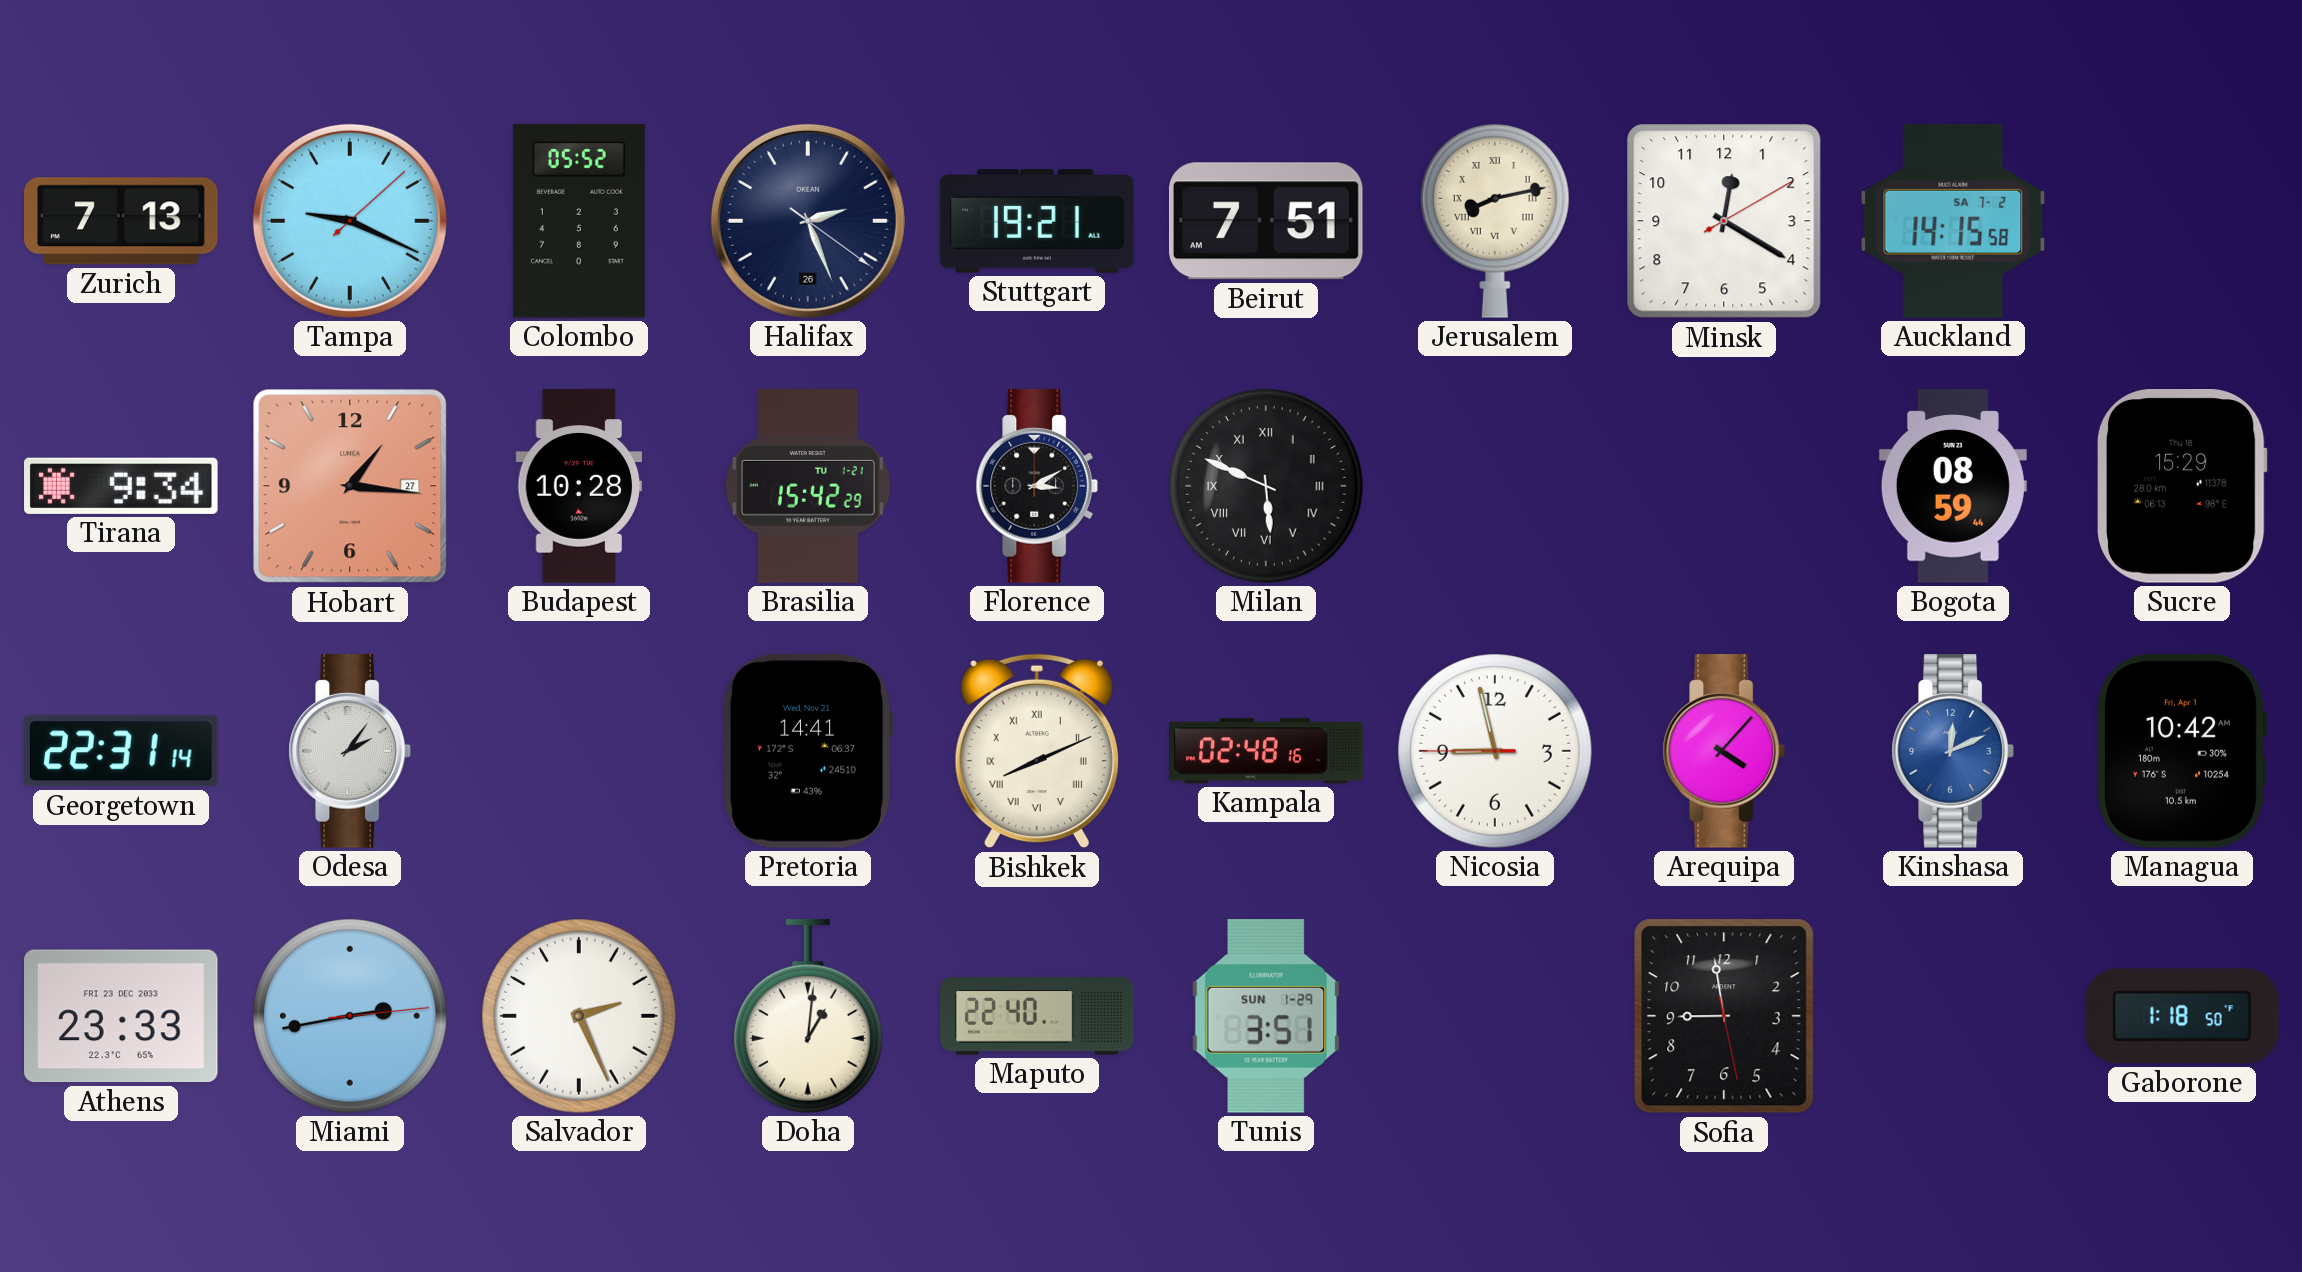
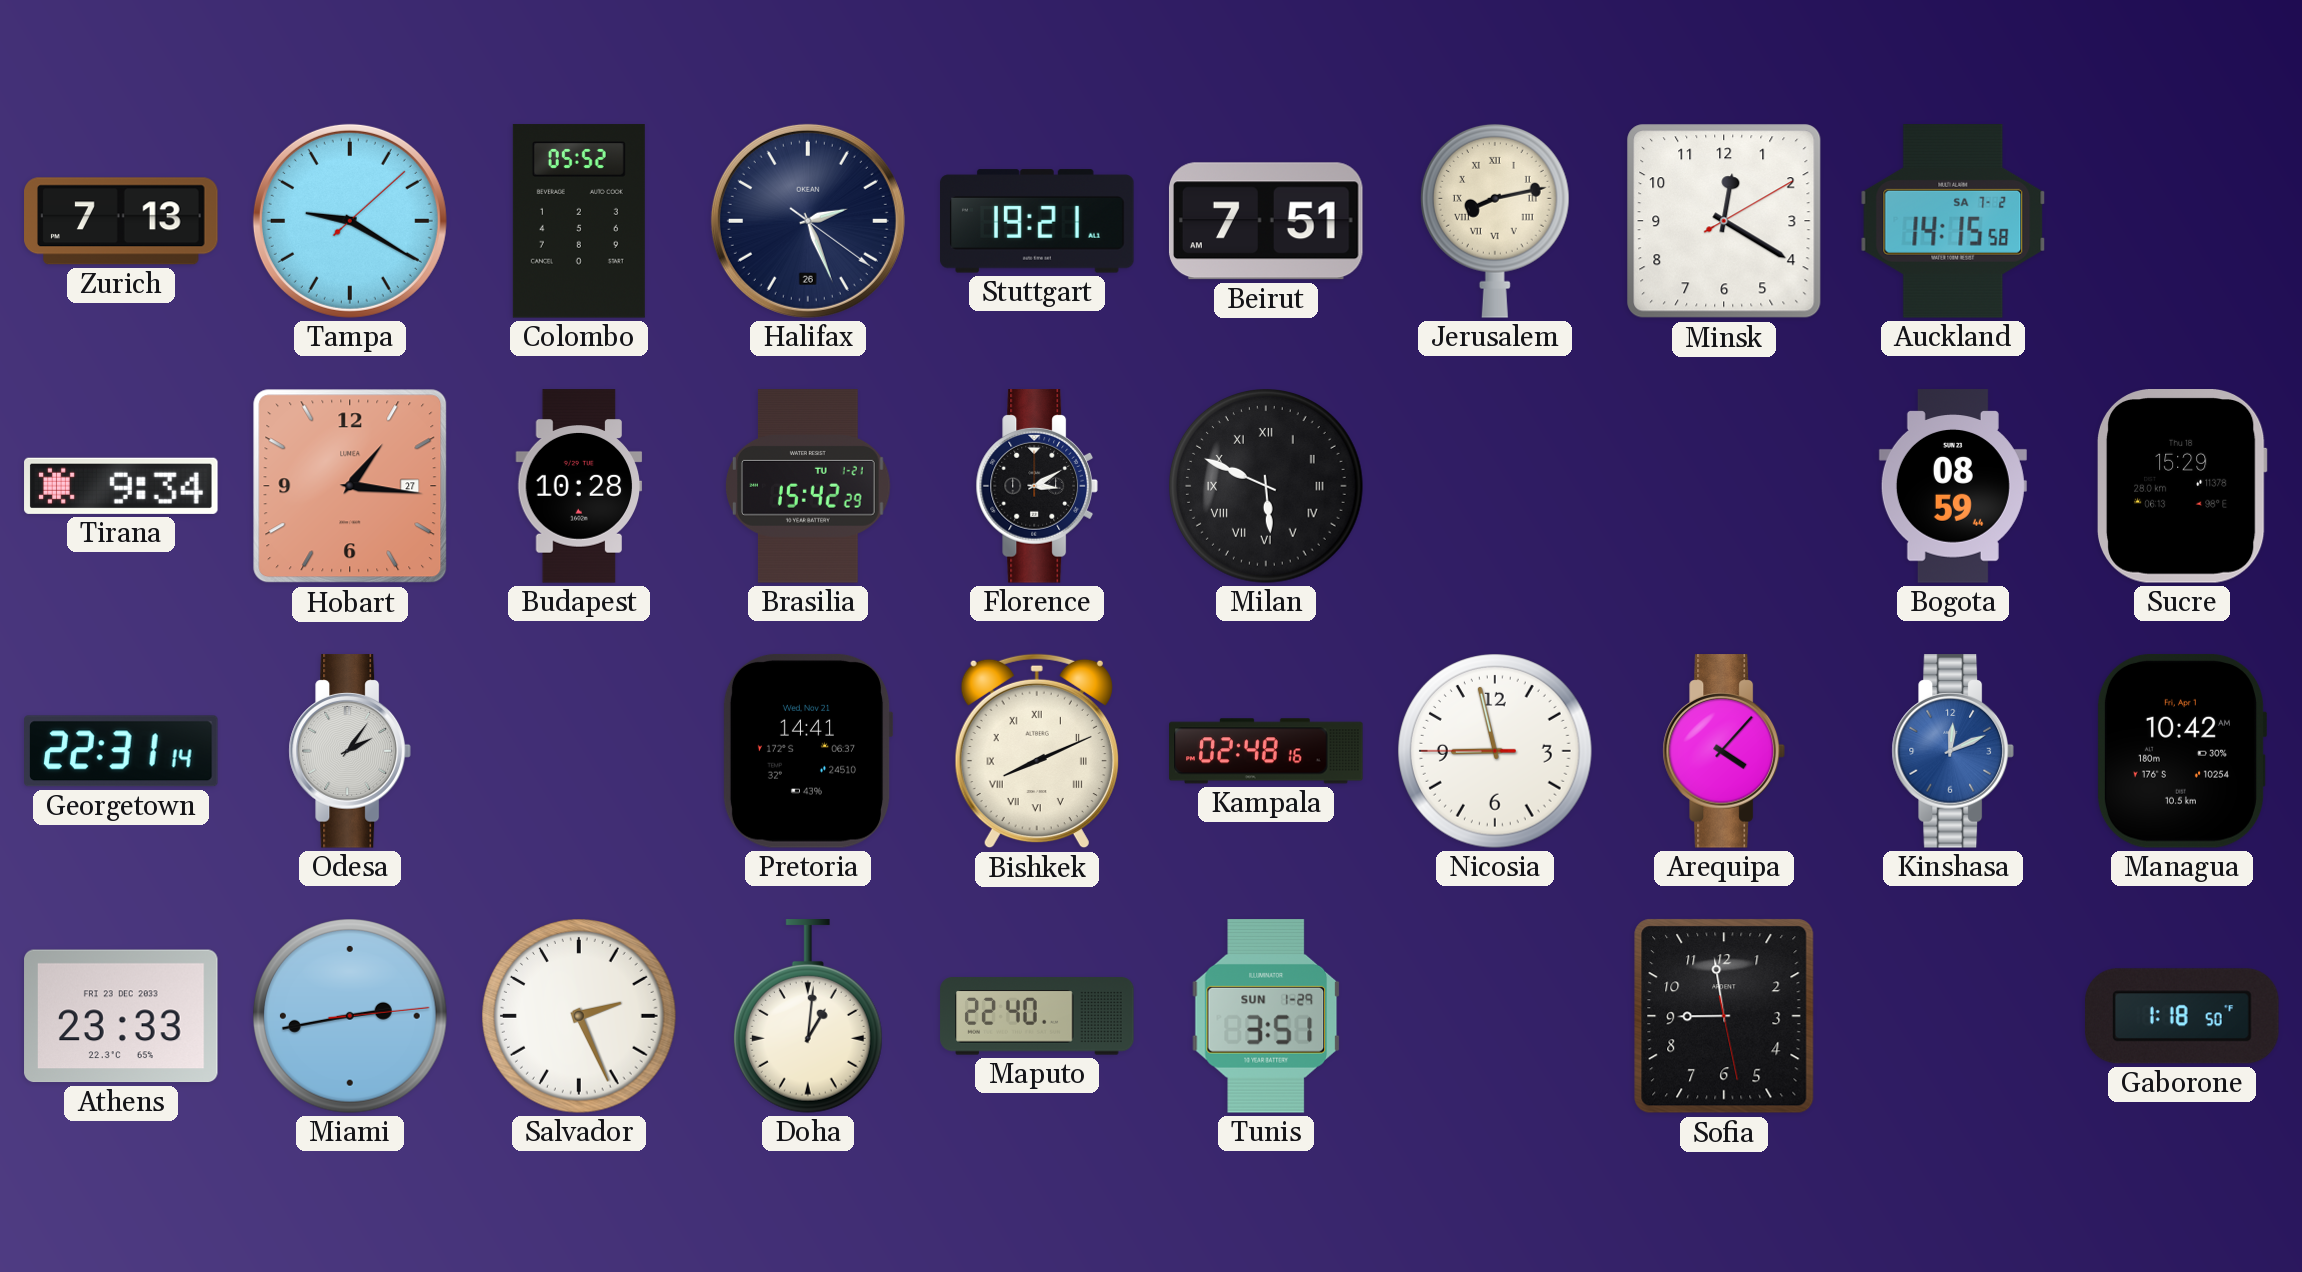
Tampa: 9:19 -> 9:20
